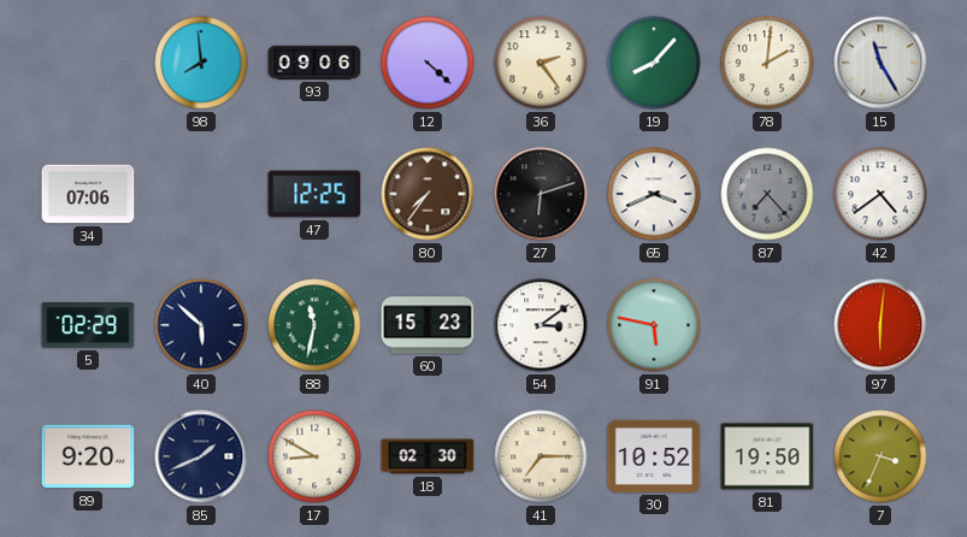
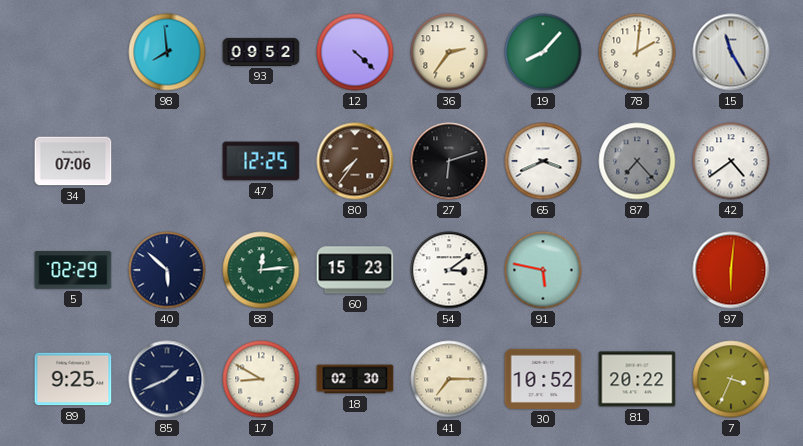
93: 09:06 -> 09:52
36: 2:24 -> 2:36
88: 11:32 -> 12:14
89: 9:20 -> 9:25
81: 19:50 -> 20:22
